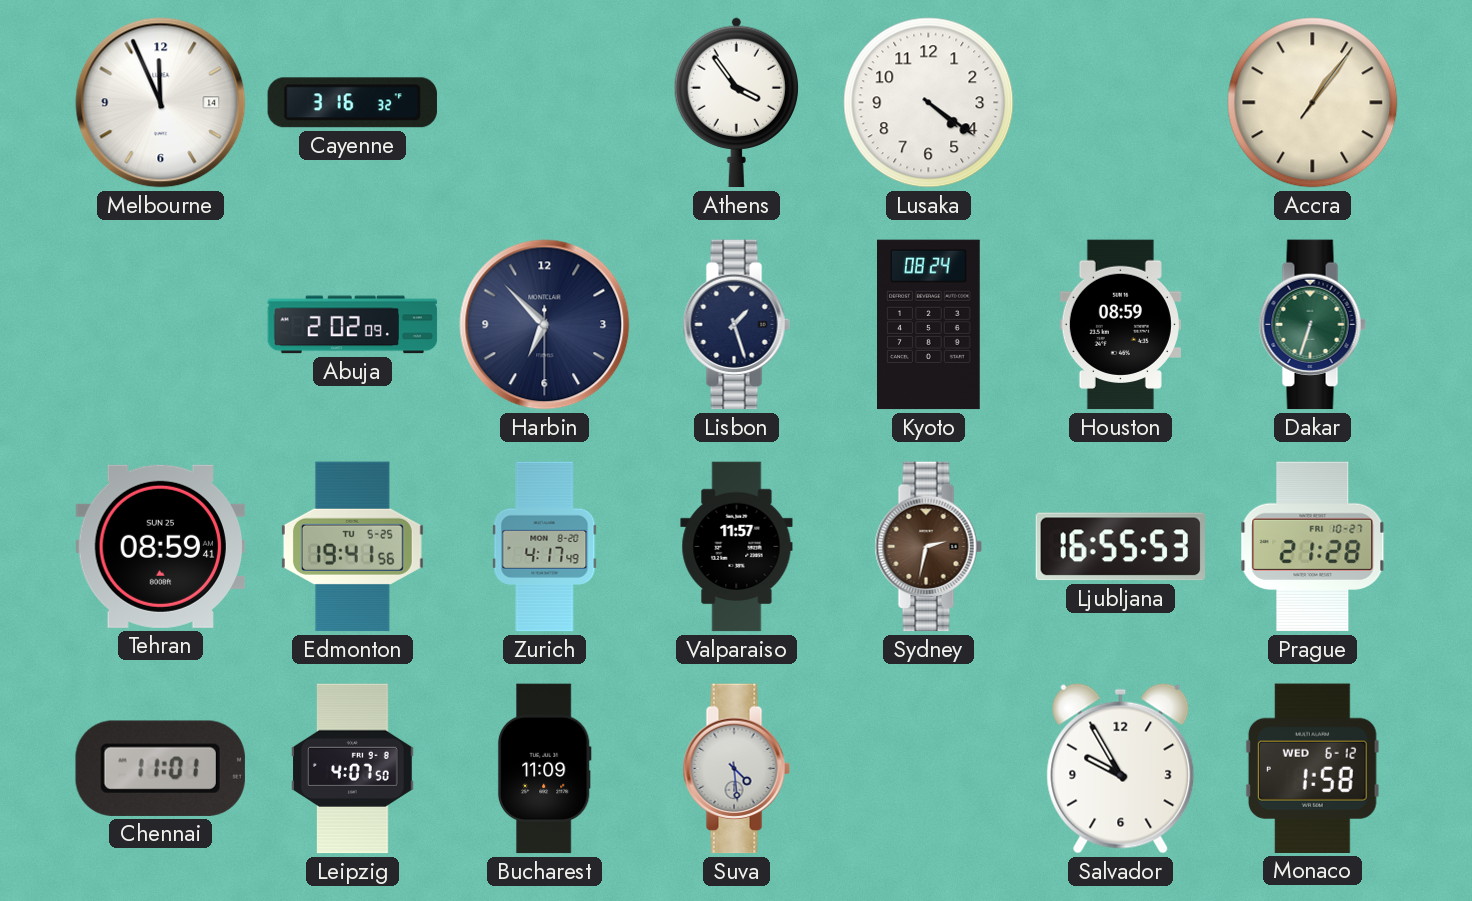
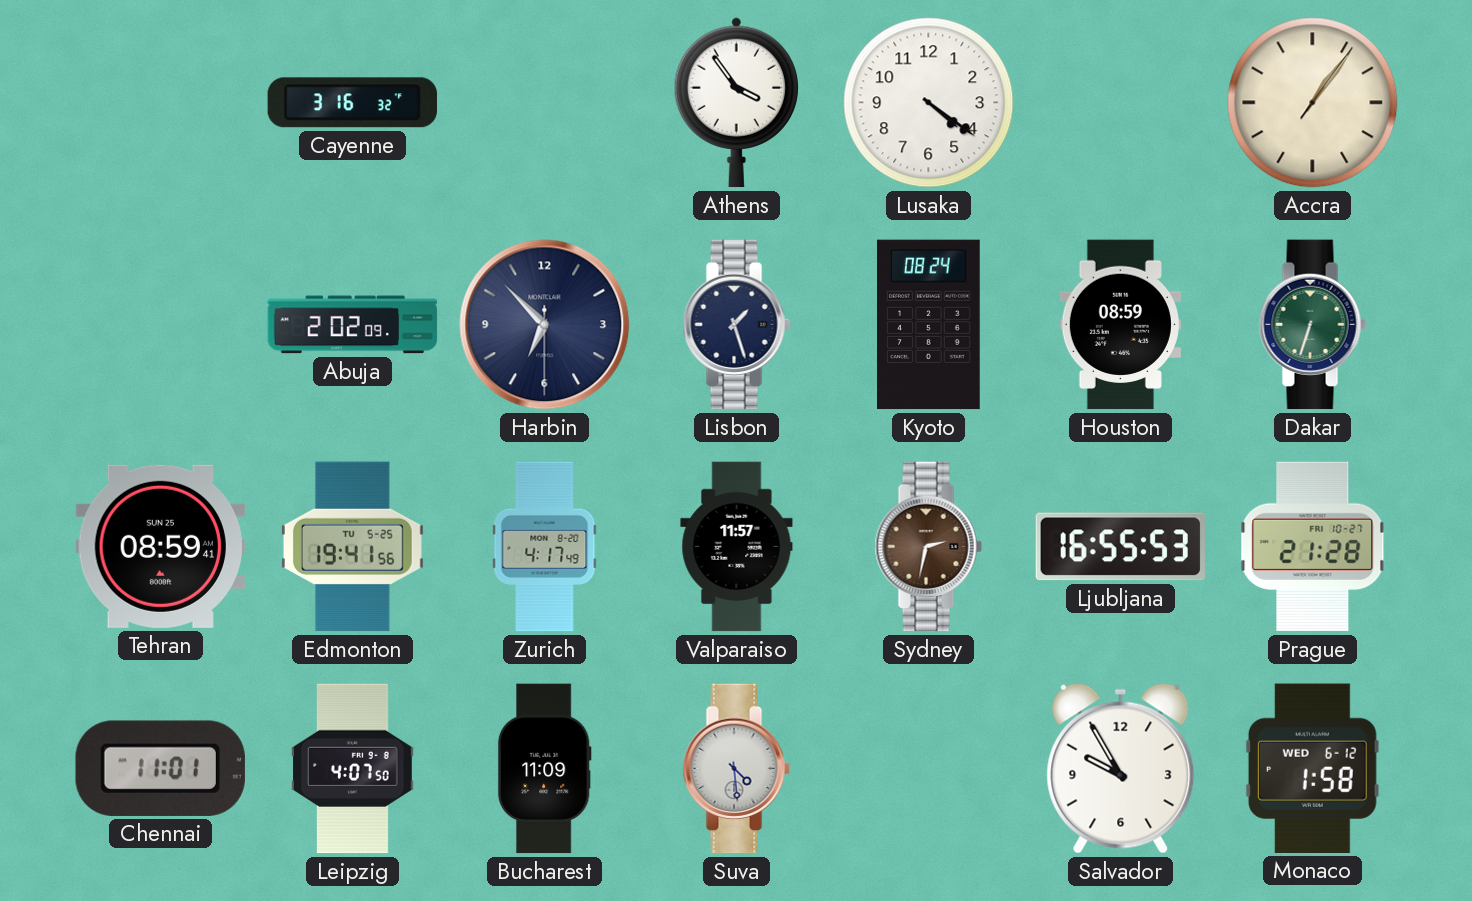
Melbourne: 11:56 -> none
